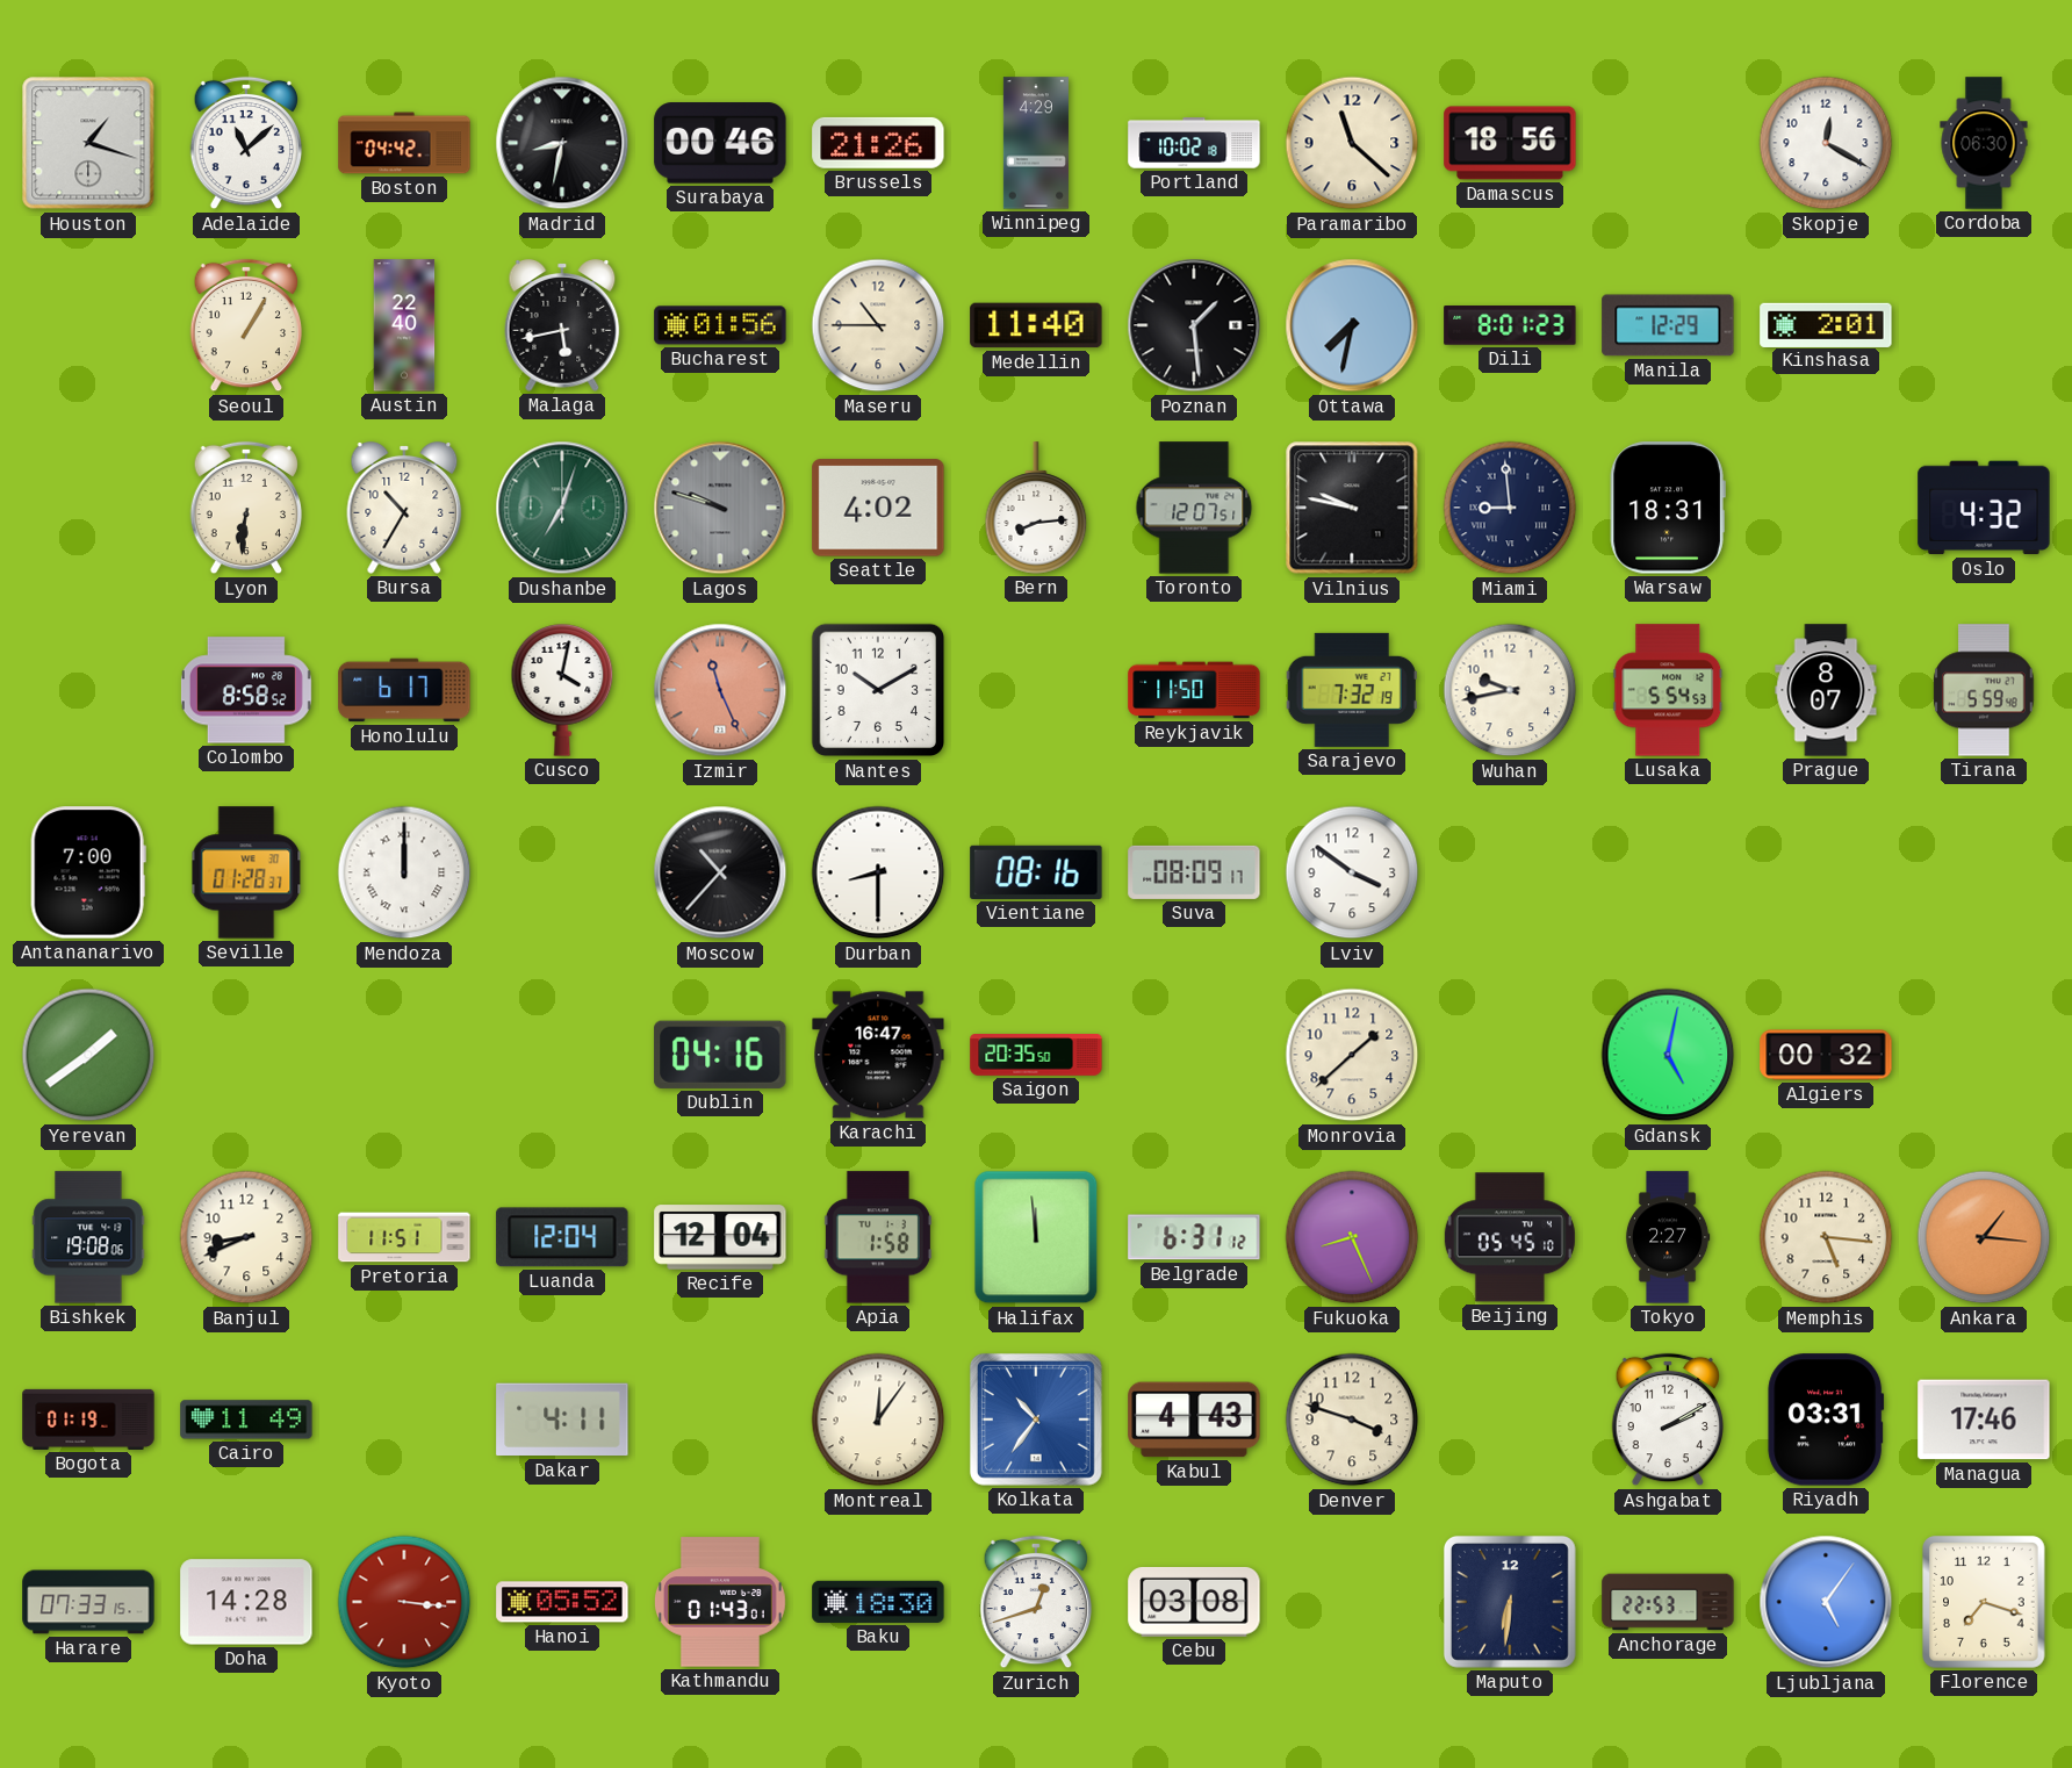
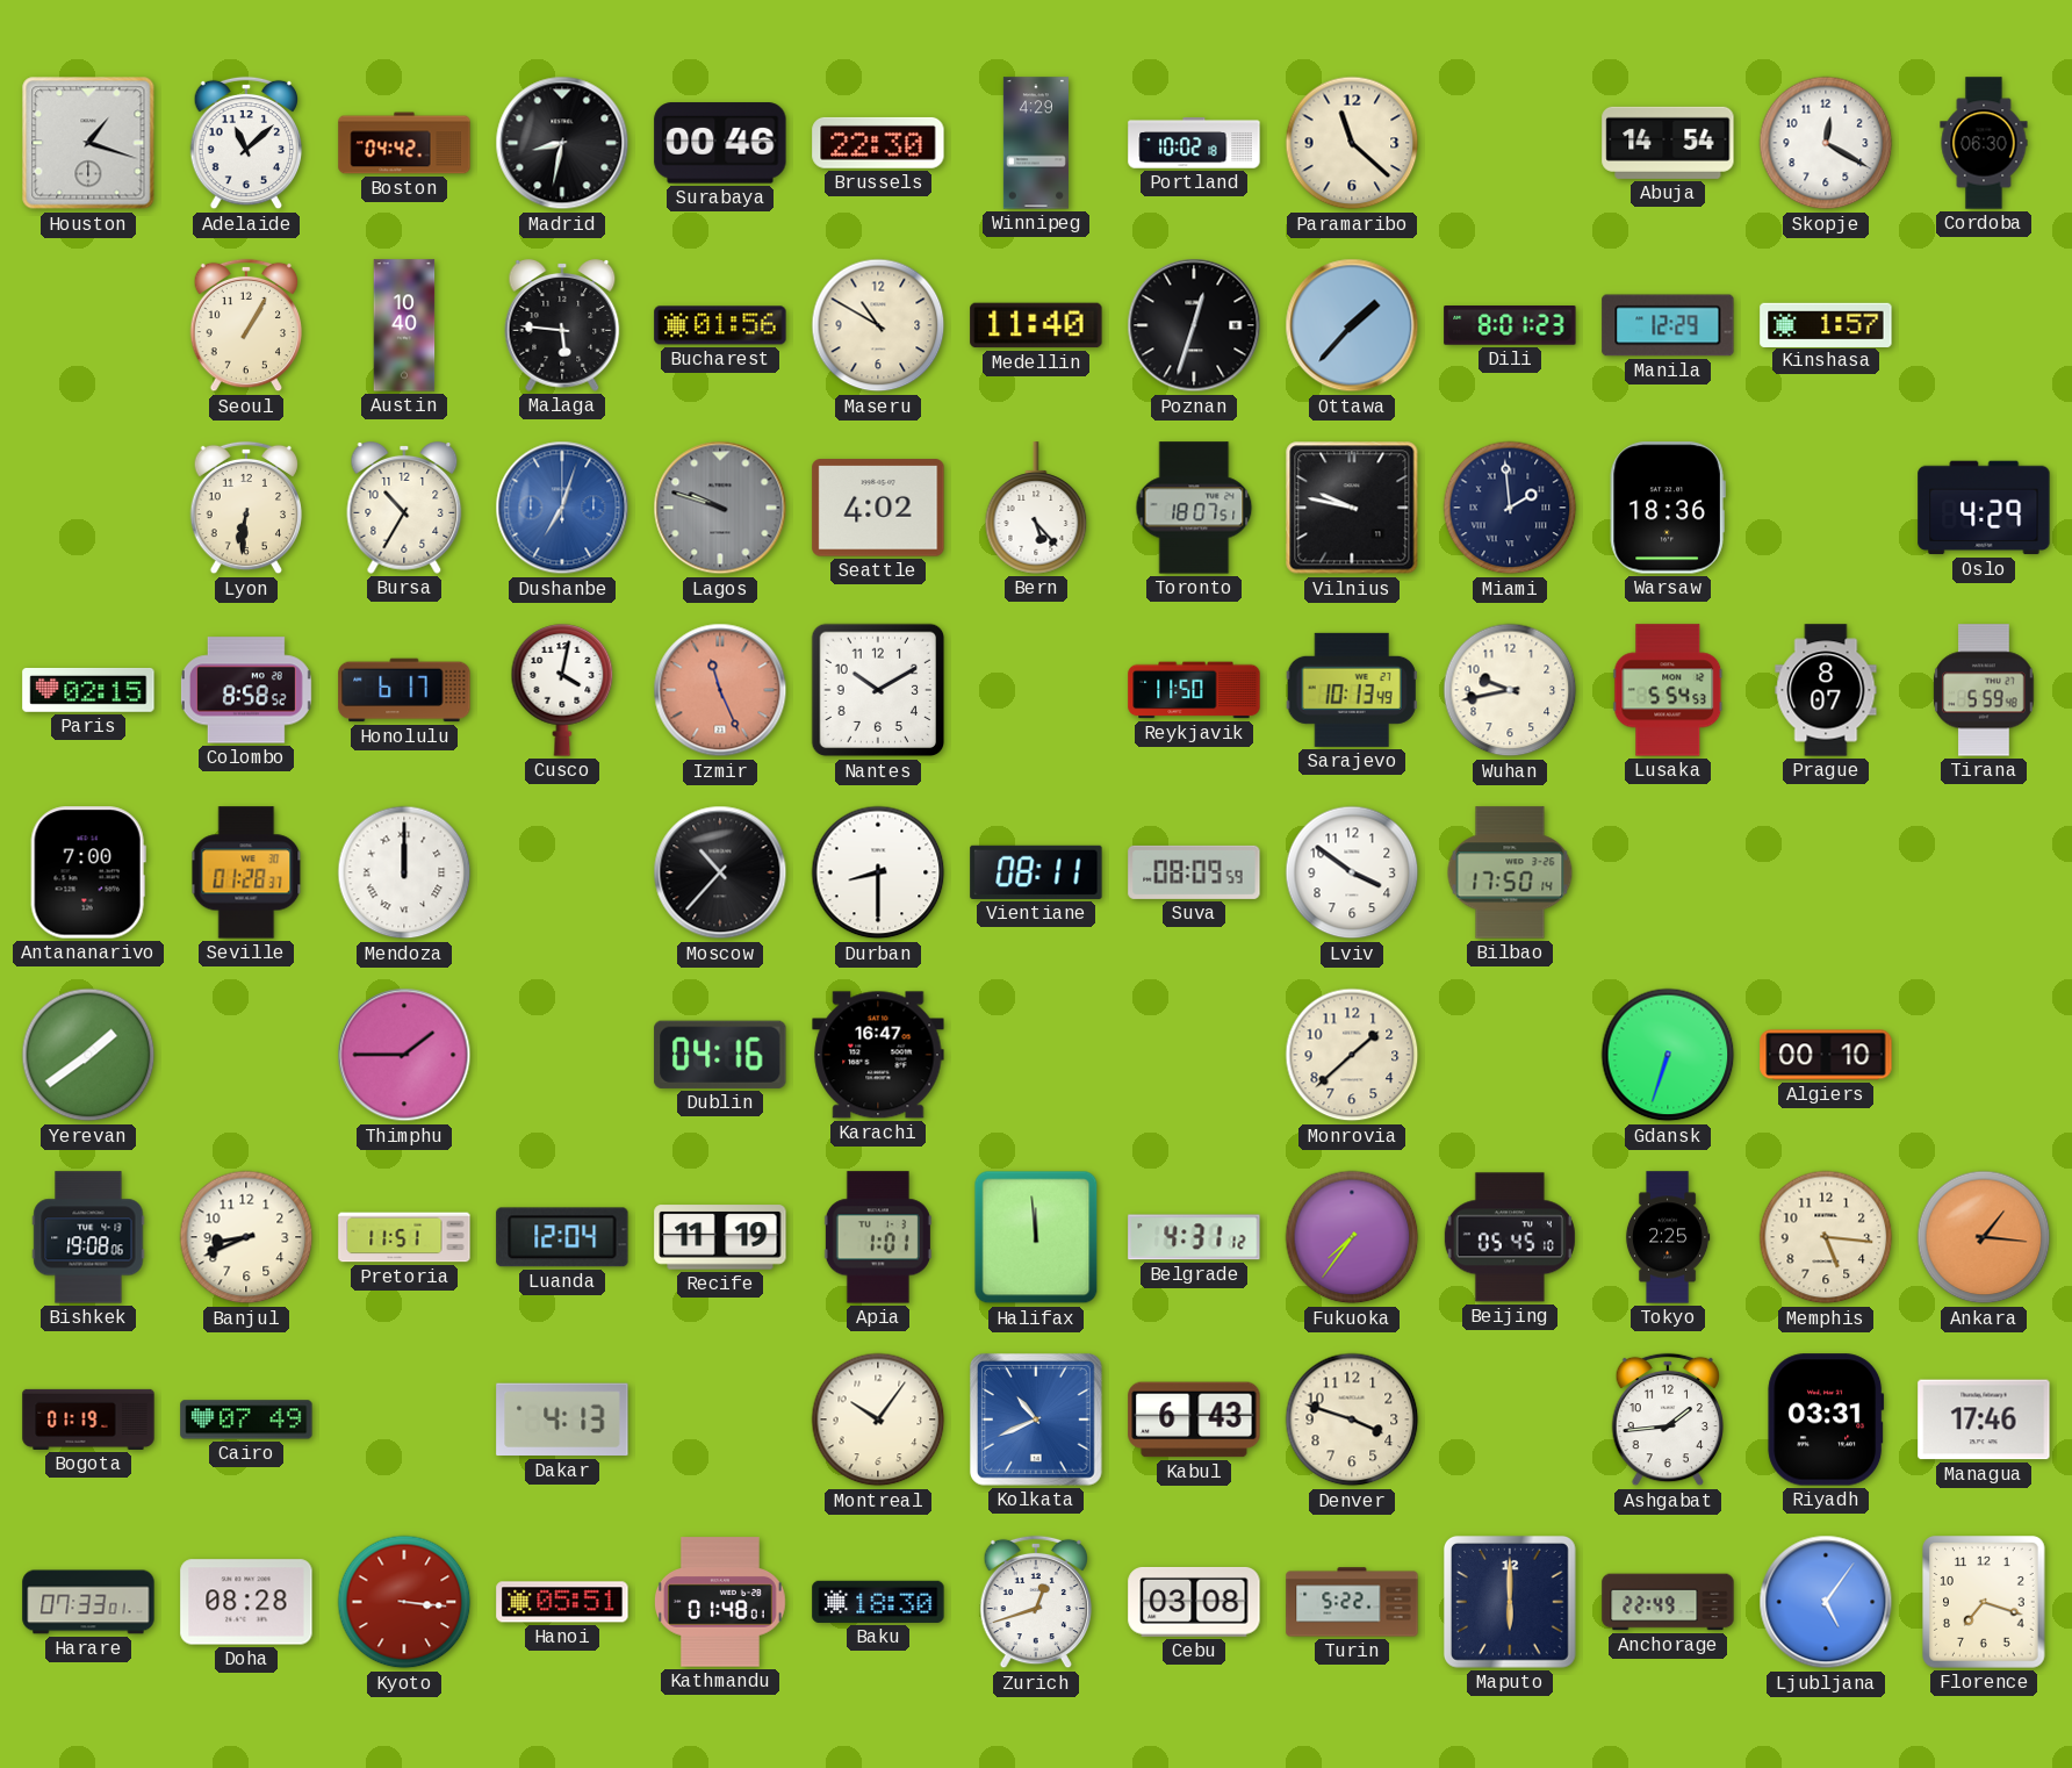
Brussels: 21:26 -> 22:30
Damascus: 18:56 -> none
Abuja: none -> 14:54
Austin: 22:40 -> 10:40
Malaga: 5:43 -> 5:46
Maseru: 10:45 -> 10:50
Poznan: 1:29 -> 12:33
Ottawa: 7:32 -> 1:37
Kinshasa: 2:01 -> 1:57
Dushanbe dial: green -> blue
Bern: 8:14 -> 5:23
Toronto: 12:07 -> 18:07
Miami: 8:59 -> 1:59
Warsaw: 18:31 -> 18:36
Oslo: 4:32 -> 4:29
Paris: none -> 02:15
Sarajevo: 7:32 -> 10:13
Vientiane: 08:16 -> 08:11
Suva: 08:09:17 -> 08:09:59
Bilbao: none -> 17:50
Thimphu: none -> 1:45
Saigon: 20:35 -> none
Gdansk: 5:02 -> 6:33
Algiers: 00:32 -> 00:10
Recife: 12:04 -> 11:19
Apia: 1:58 -> 1:01
Belgrade: 6:31 -> 4:31
Fukuoka: 8:26 -> 7:36
Tokyo: 2:27 -> 2:25
Cairo: 11:49 -> 07:49
Dakar: 4:11 -> 4:13
Montreal: 12:06 -> 10:06
Kolkata: 10:36 -> 10:41
Kabul: 4:43 -> 6:43
Ashgabat: 2:10 -> 1:44
Harare: 07:33:15 -> 07:33:01
Doha: 14:28 -> 08:28
Hanoi: 05:52 -> 05:51
Kathmandu: 01:43 -> 01:48
Turin: none -> 5:22
Maputo: 6:31 -> 6:00
Anchorage: 22:53 -> 22:49
